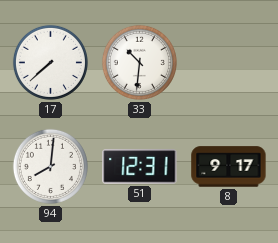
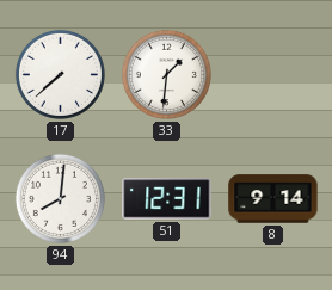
33: 10:31 -> 1:31
8: 9:17 -> 9:14
